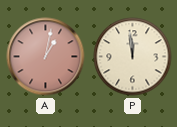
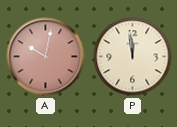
A: 1:02 -> 10:02
